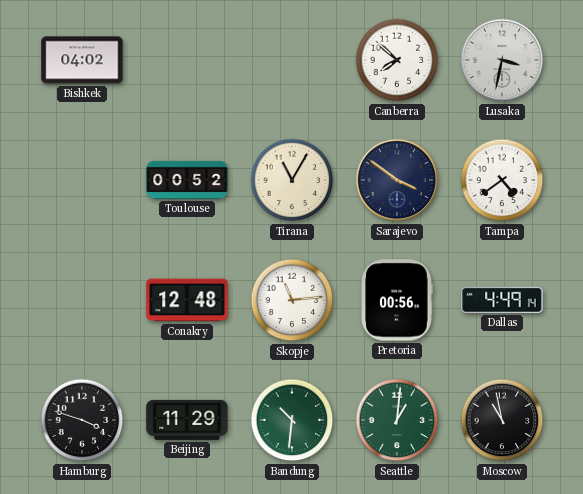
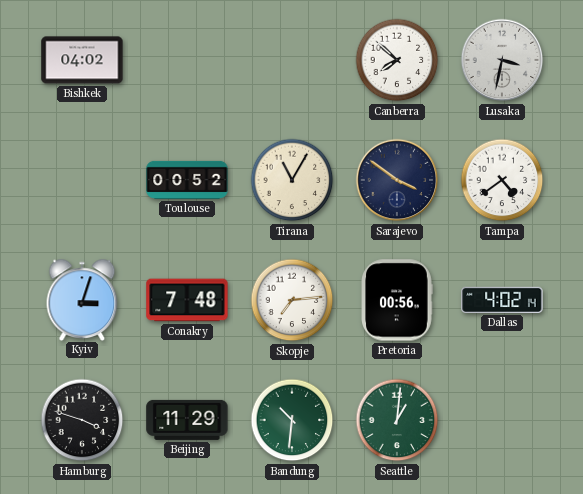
Kyiv: none -> 3:03
Conakry: 12:48 -> 7:48
Skopje: 11:14 -> 7:14
Dallas: 4:49 -> 4:02
Moscow: 10:58 -> none
